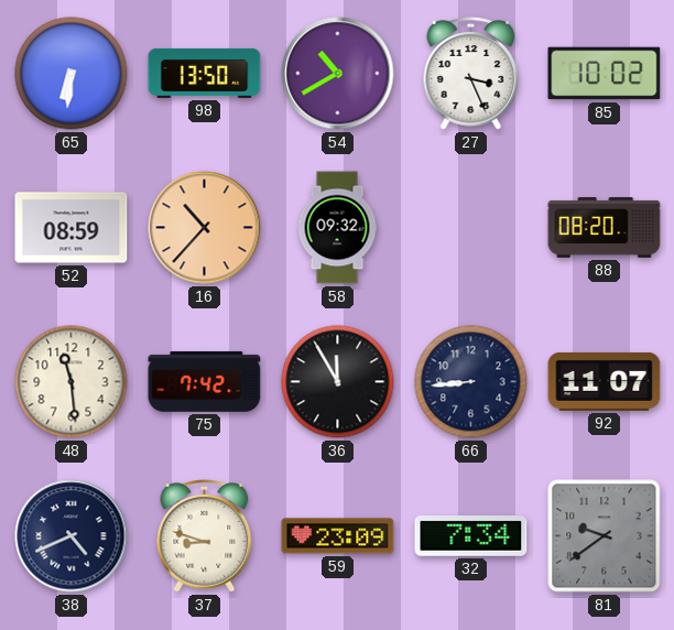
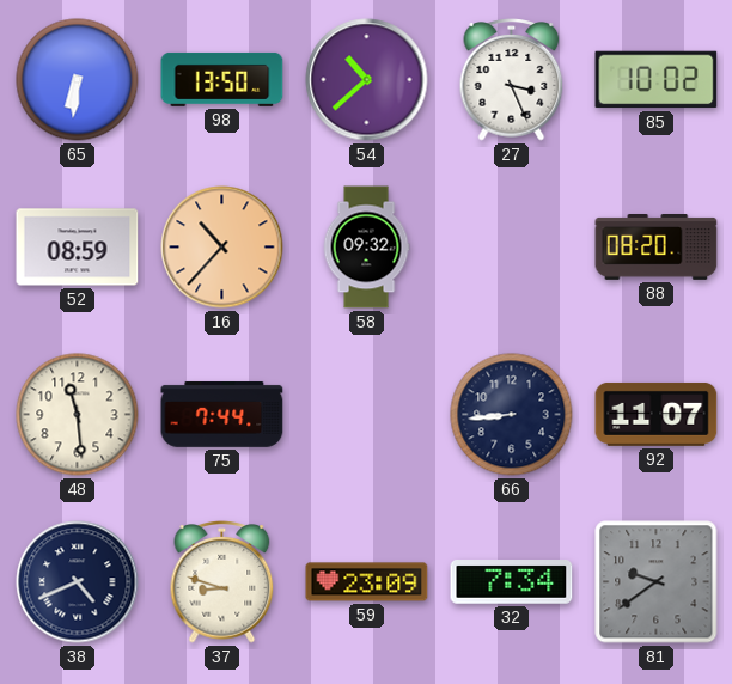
54: 10:40 -> 10:38
75: 7:42 -> 7:44
36: 11:55 -> none
